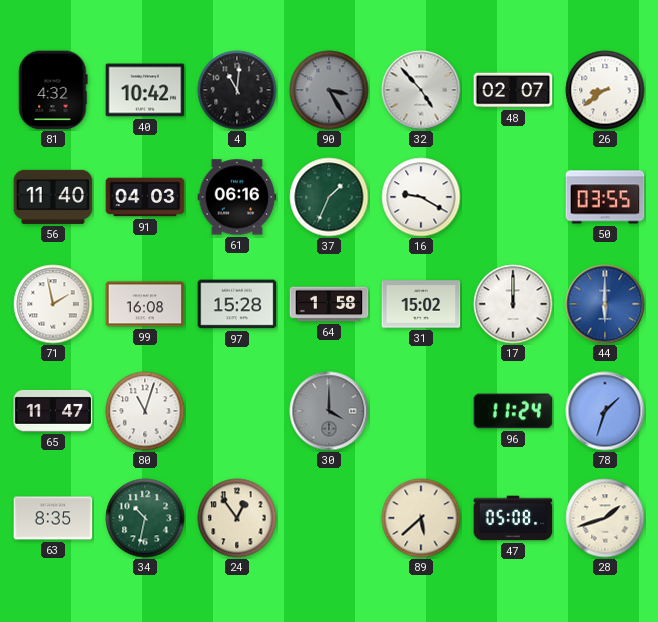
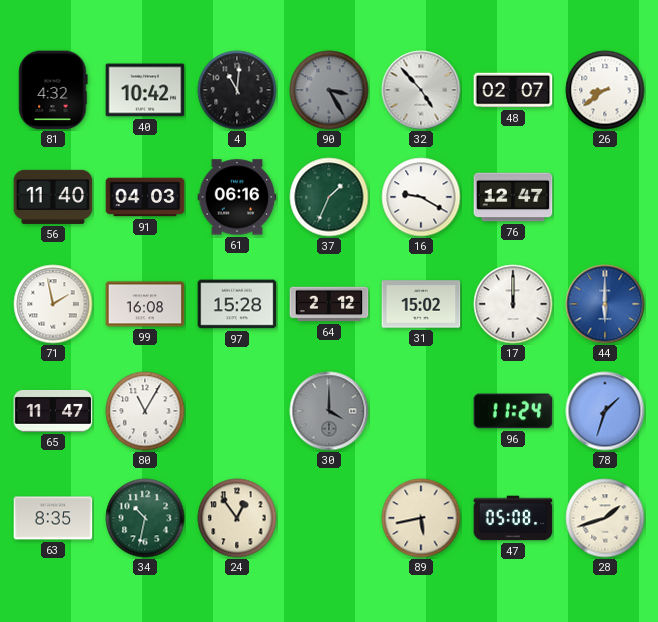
76: none -> 12:47
50: 03:55 -> none
64: 1:58 -> 2:12
80: 11:03 -> 11:05
89: 5:38 -> 5:43
